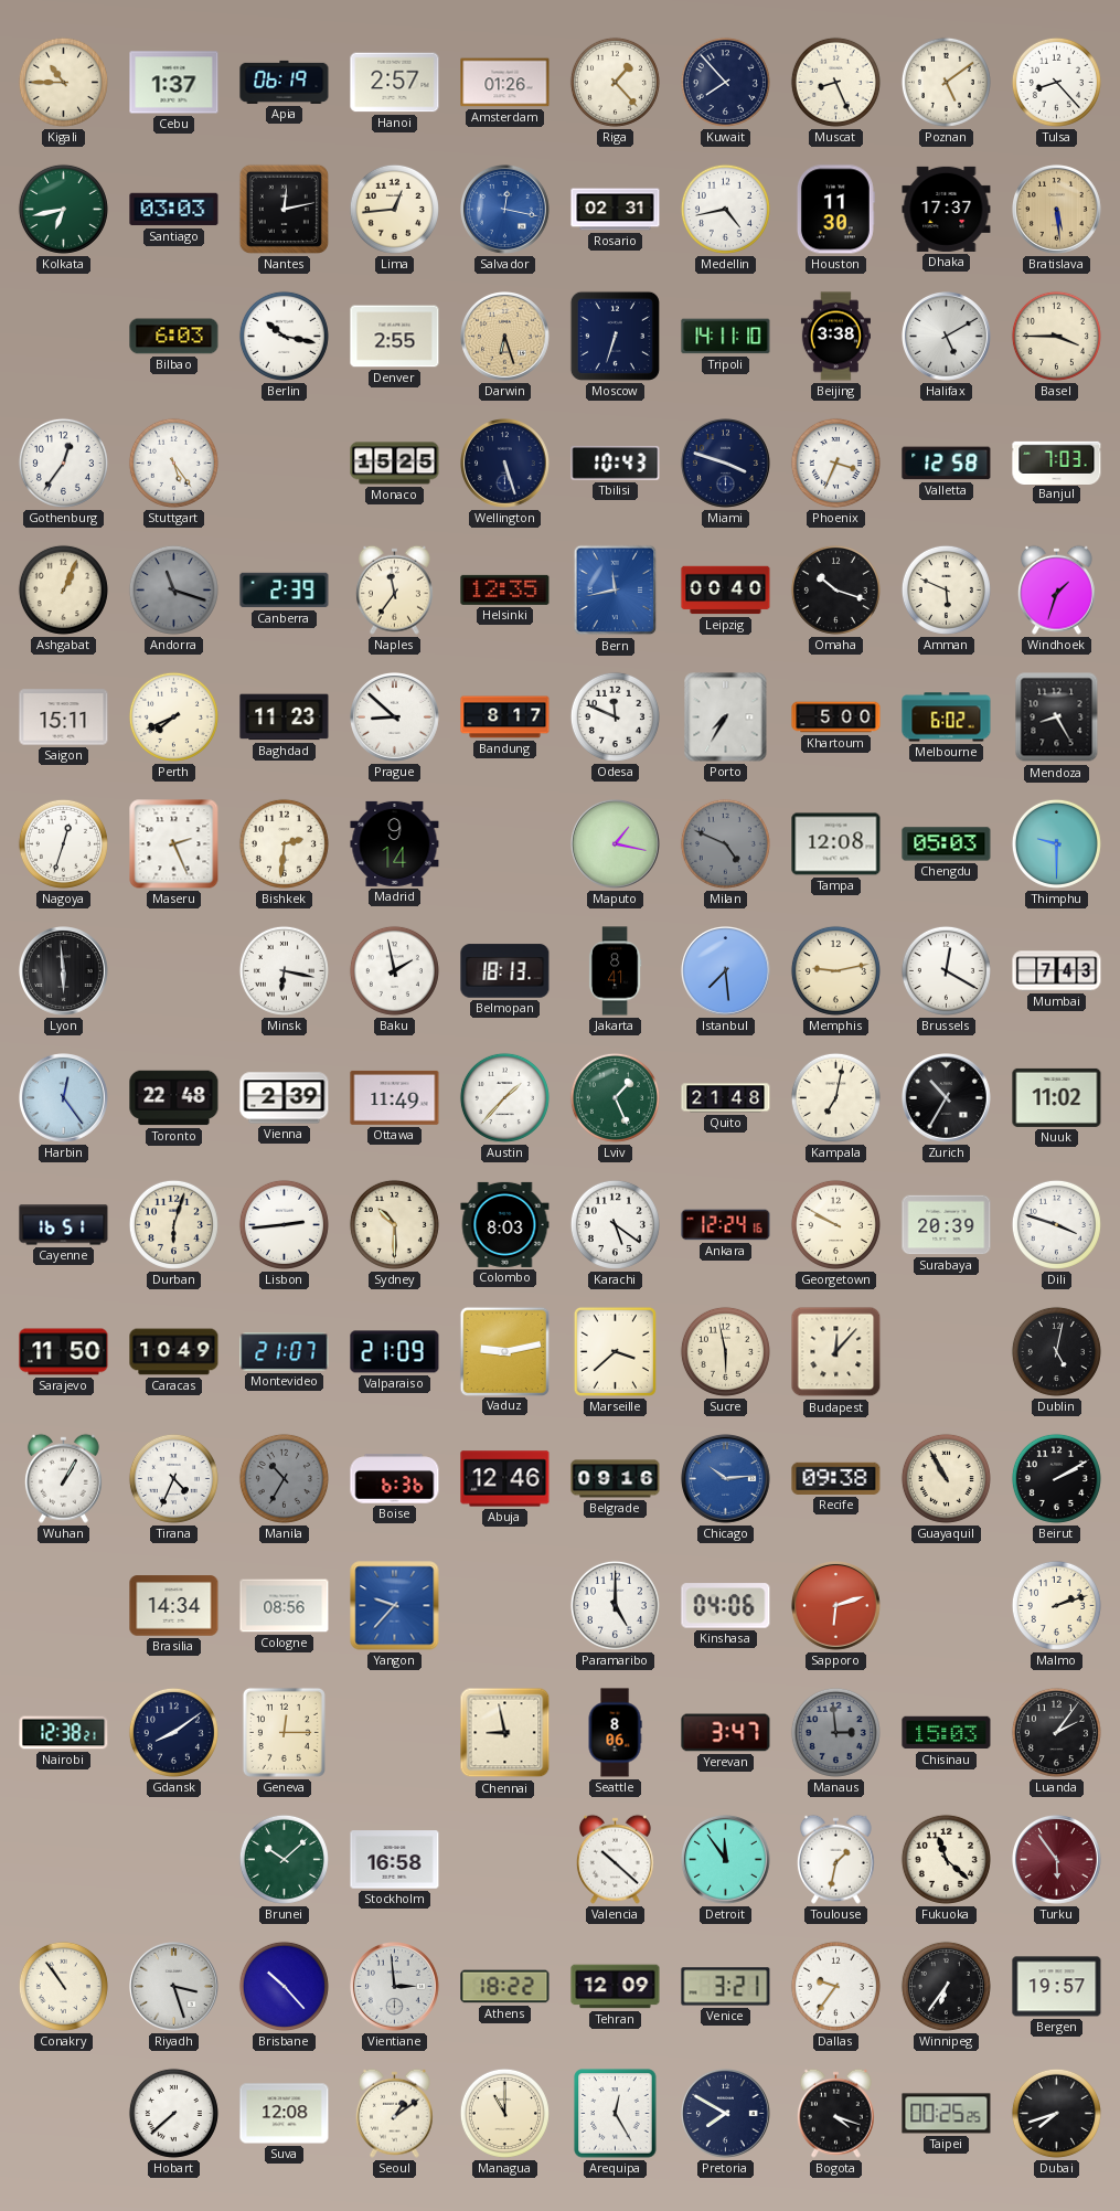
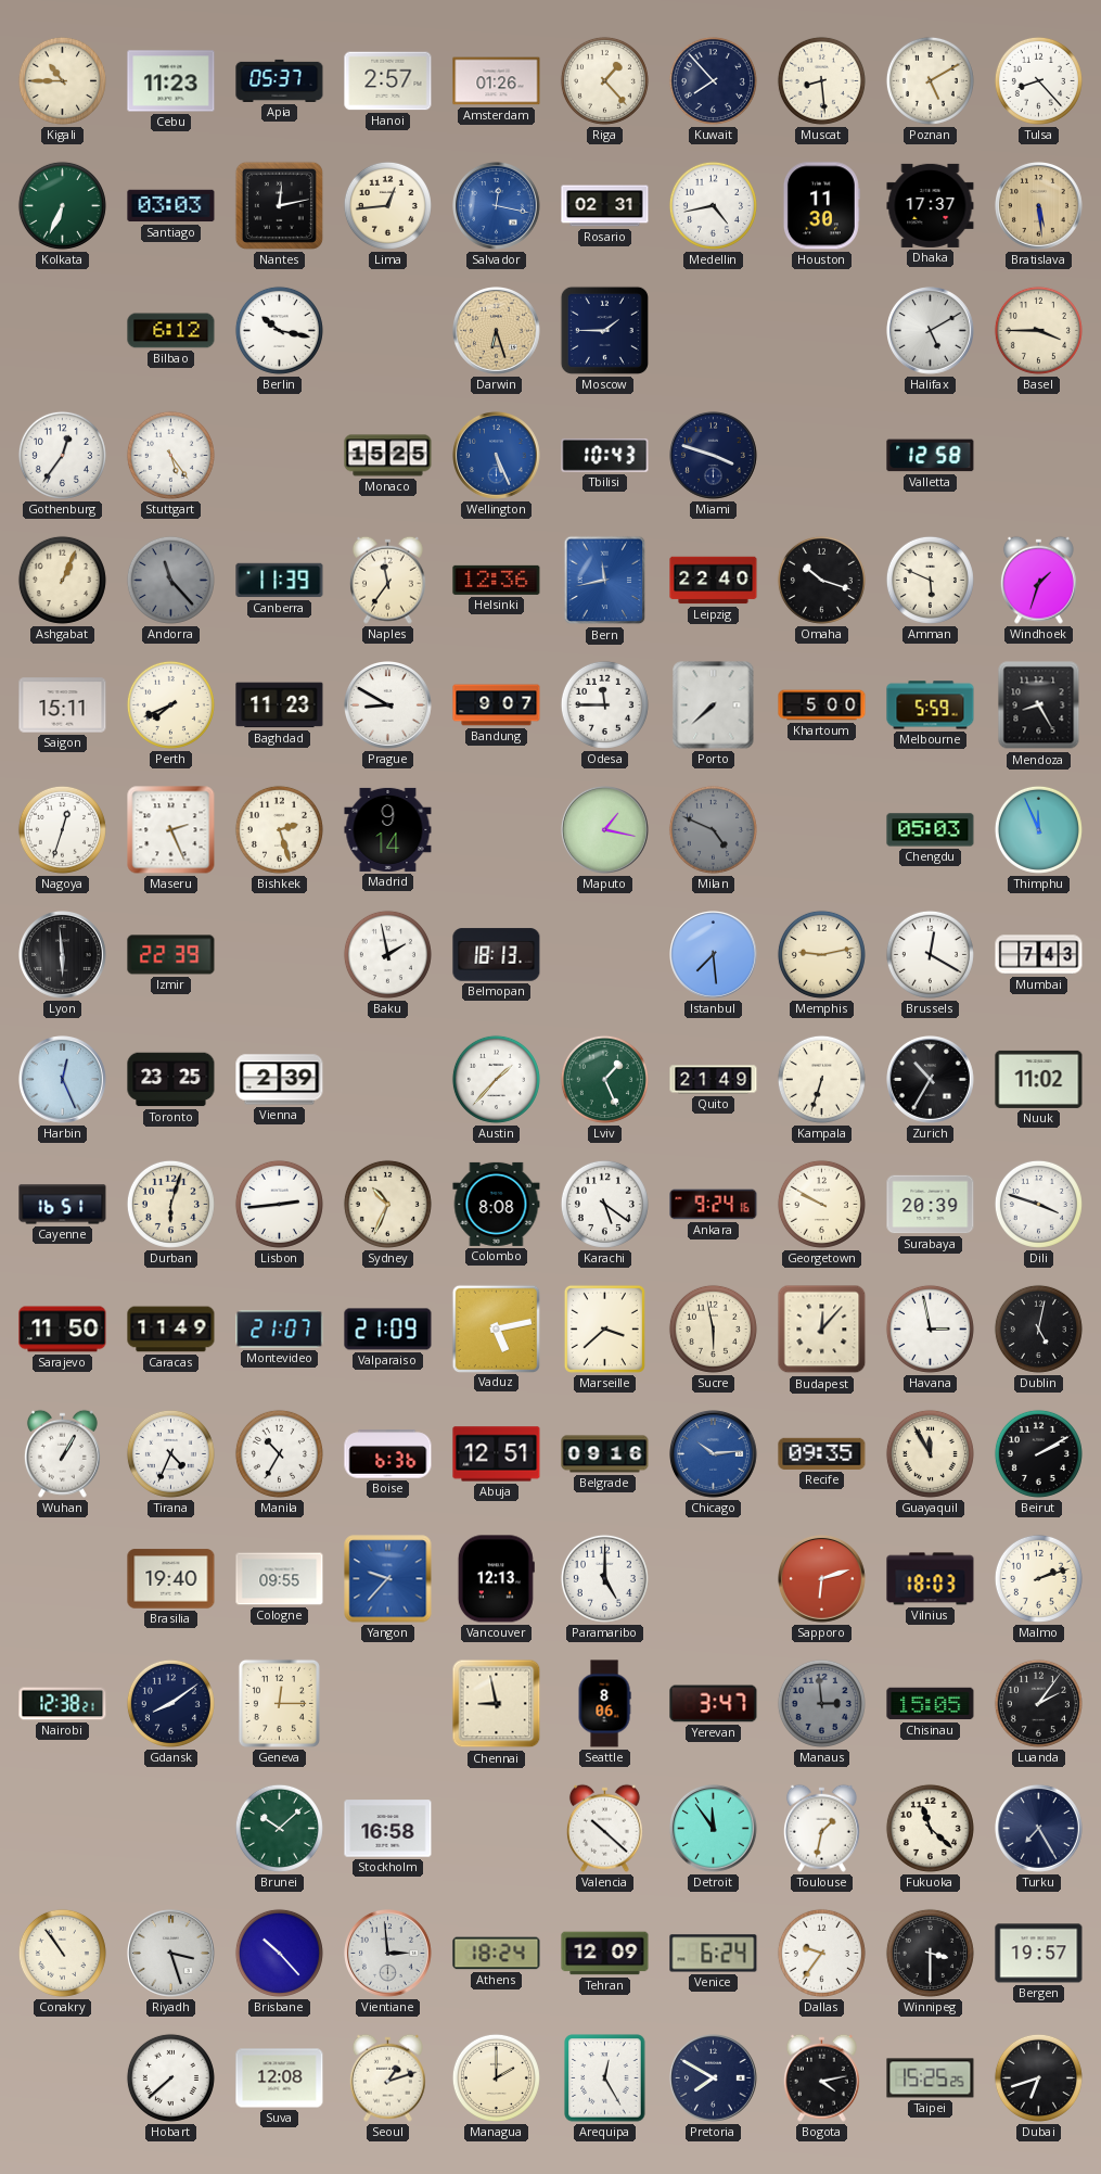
Cebu: 1:37 -> 11:23
Apia: 06:19 -> 05:37
Muscat: 8:26 -> 8:29
Poznan: 5:09 -> 5:10
Kolkata: 6:43 -> 6:34
Bilbao: 6:03 -> 6:12
Denver: 2:55 -> none
Moscow: 6:33 -> 1:45
Tripoli: 14:11 -> none
Beijing: 3:38 -> none
Wellington: 5:27 -> 5:26
Wellington dial: navy -> blue
Phoenix: 3:34 -> none
Banjul: 7:03 -> none
Andorra: 11:18 -> 11:23
Canberra: 2:39 -> 11:39
Helsinki: 12:35 -> 12:36
Leipzig: 00:40 -> 22:40
Prague: 8:52 -> 8:50
Bandung: 8:17 -> 9:07
Odesa: 11:49 -> 11:45
Porto: 7:35 -> 7:38
Melbourne: 6:02 -> 5:59
Bishkek: 2:31 -> 2:27
Tampa: 12:08 -> none
Thimphu: 9:30 -> 11:56
Izmir: none -> 22:39
Minsk: 6:17 -> none
Jakarta: 8:41 -> none
Harbin: 12:24 -> 12:26
Toronto: 22:48 -> 23:25
Ottawa: 11:49 -> none
Quito: 21:48 -> 21:49
Kampala: 7:02 -> 6:33
Sydney: 10:30 -> 10:34
Colombo: 8:03 -> 8:08
Ankara: 12:24 -> 9:24
Caracas: 10:49 -> 11:49
Vaduz: 9:13 -> 5:13
Havana: none -> 2:58
Manila dial: grey -> white
Abuja: 12:46 -> 12:51
Recife: 09:38 -> 09:35
Guayaquil: 10:55 -> 11:55
Brasilia: 14:34 -> 19:40
Cologne: 08:56 -> 09:55
Vancouver: none -> 12:13
Kinshasa: 04:06 -> none
Vilnius: none -> 18:03
Chisinau: 15:03 -> 15:05
Turku: 5:54 -> 7:25
Turku dial: burgundy -> navy
Athens: 18:22 -> 18:24
Venice: 3:21 -> 6:24
Winnipeg: 6:36 -> 3:30
Seoul: 1:09 -> 1:12
Managua: 11:00 -> 2:00
Bogota: 4:18 -> 4:13
Taipei: 00:25 -> 15:25
Dubai: 7:42 -> 6:42
